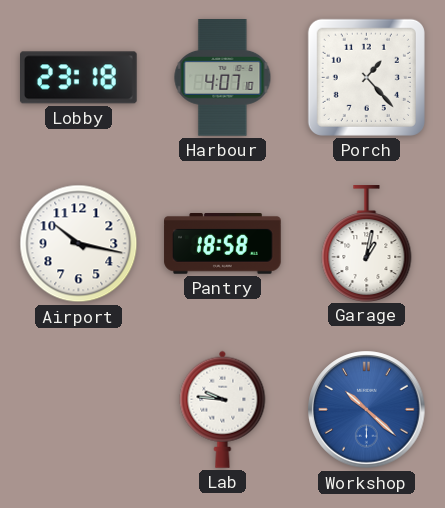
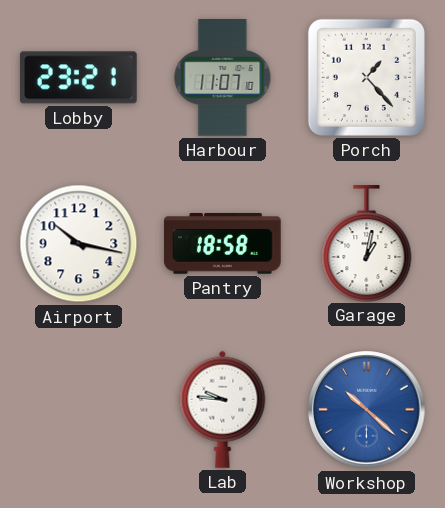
Lobby: 23:18 -> 23:21
Harbour: 4:07 -> 11:07
